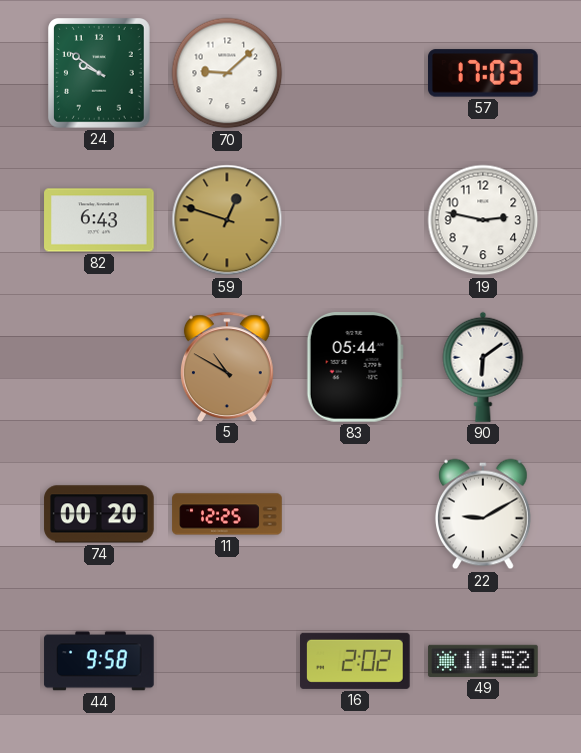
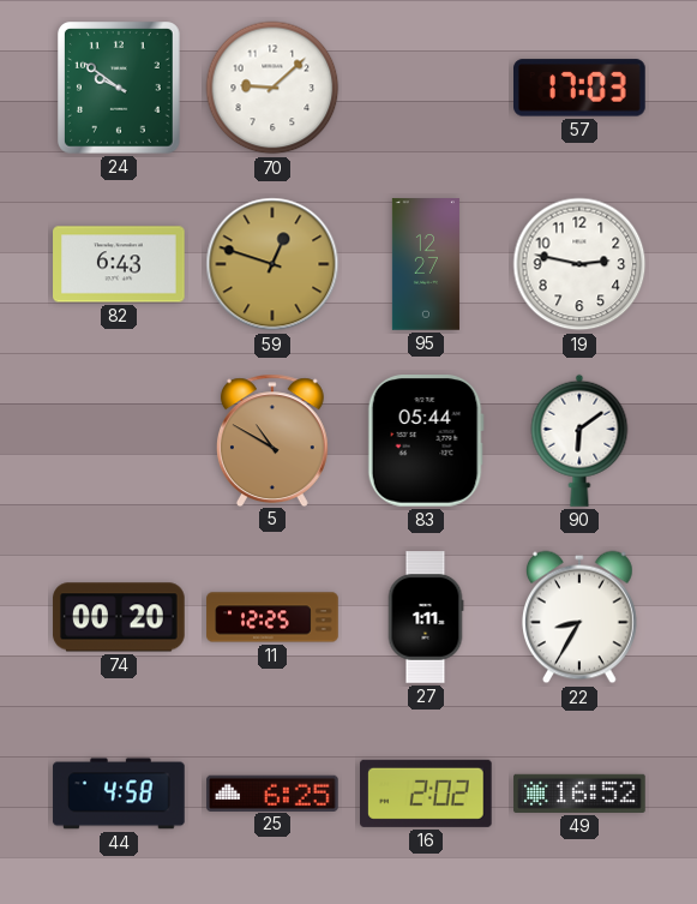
95: none -> 12:27
27: none -> 1:11
22: 9:10 -> 8:35
44: 9:58 -> 4:58
25: none -> 6:25
49: 11:52 -> 16:52
